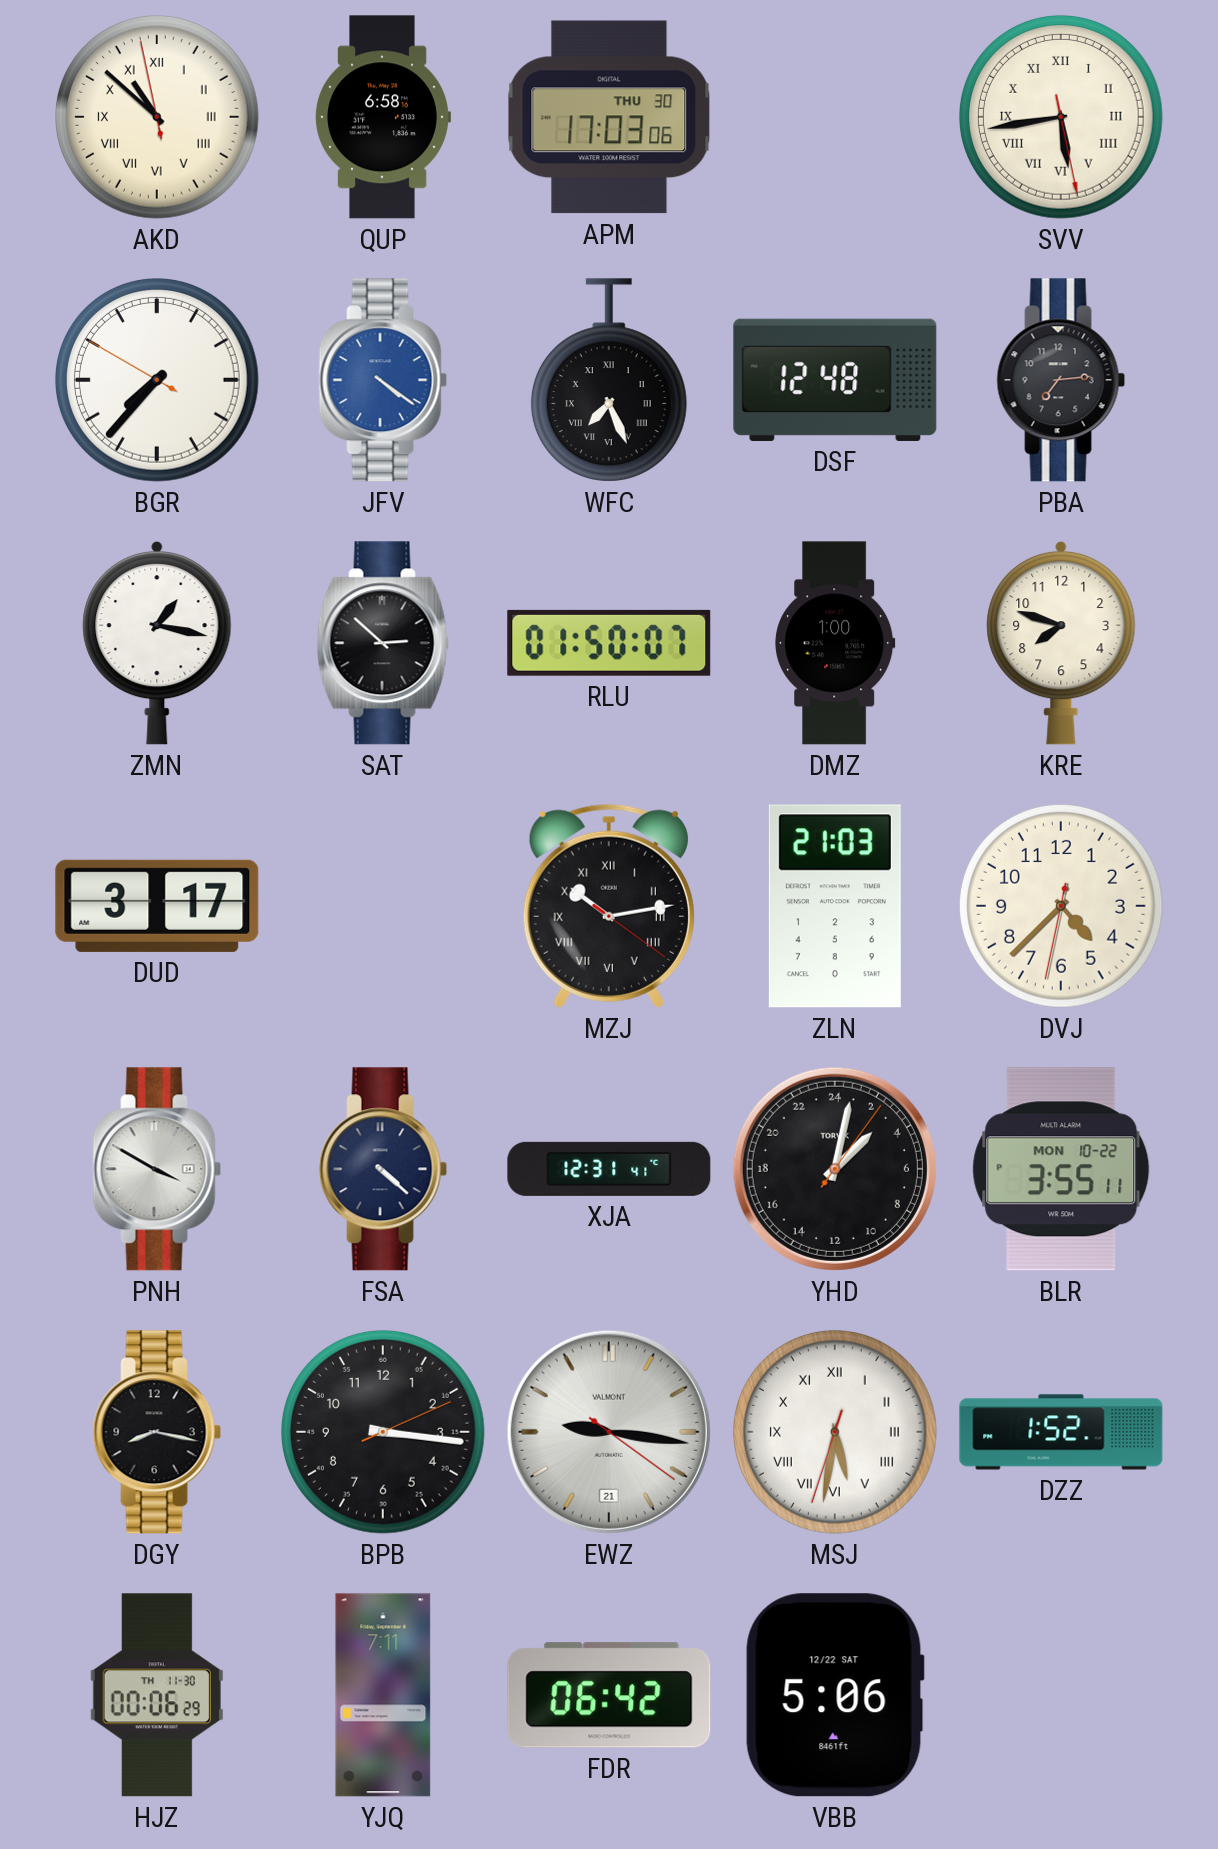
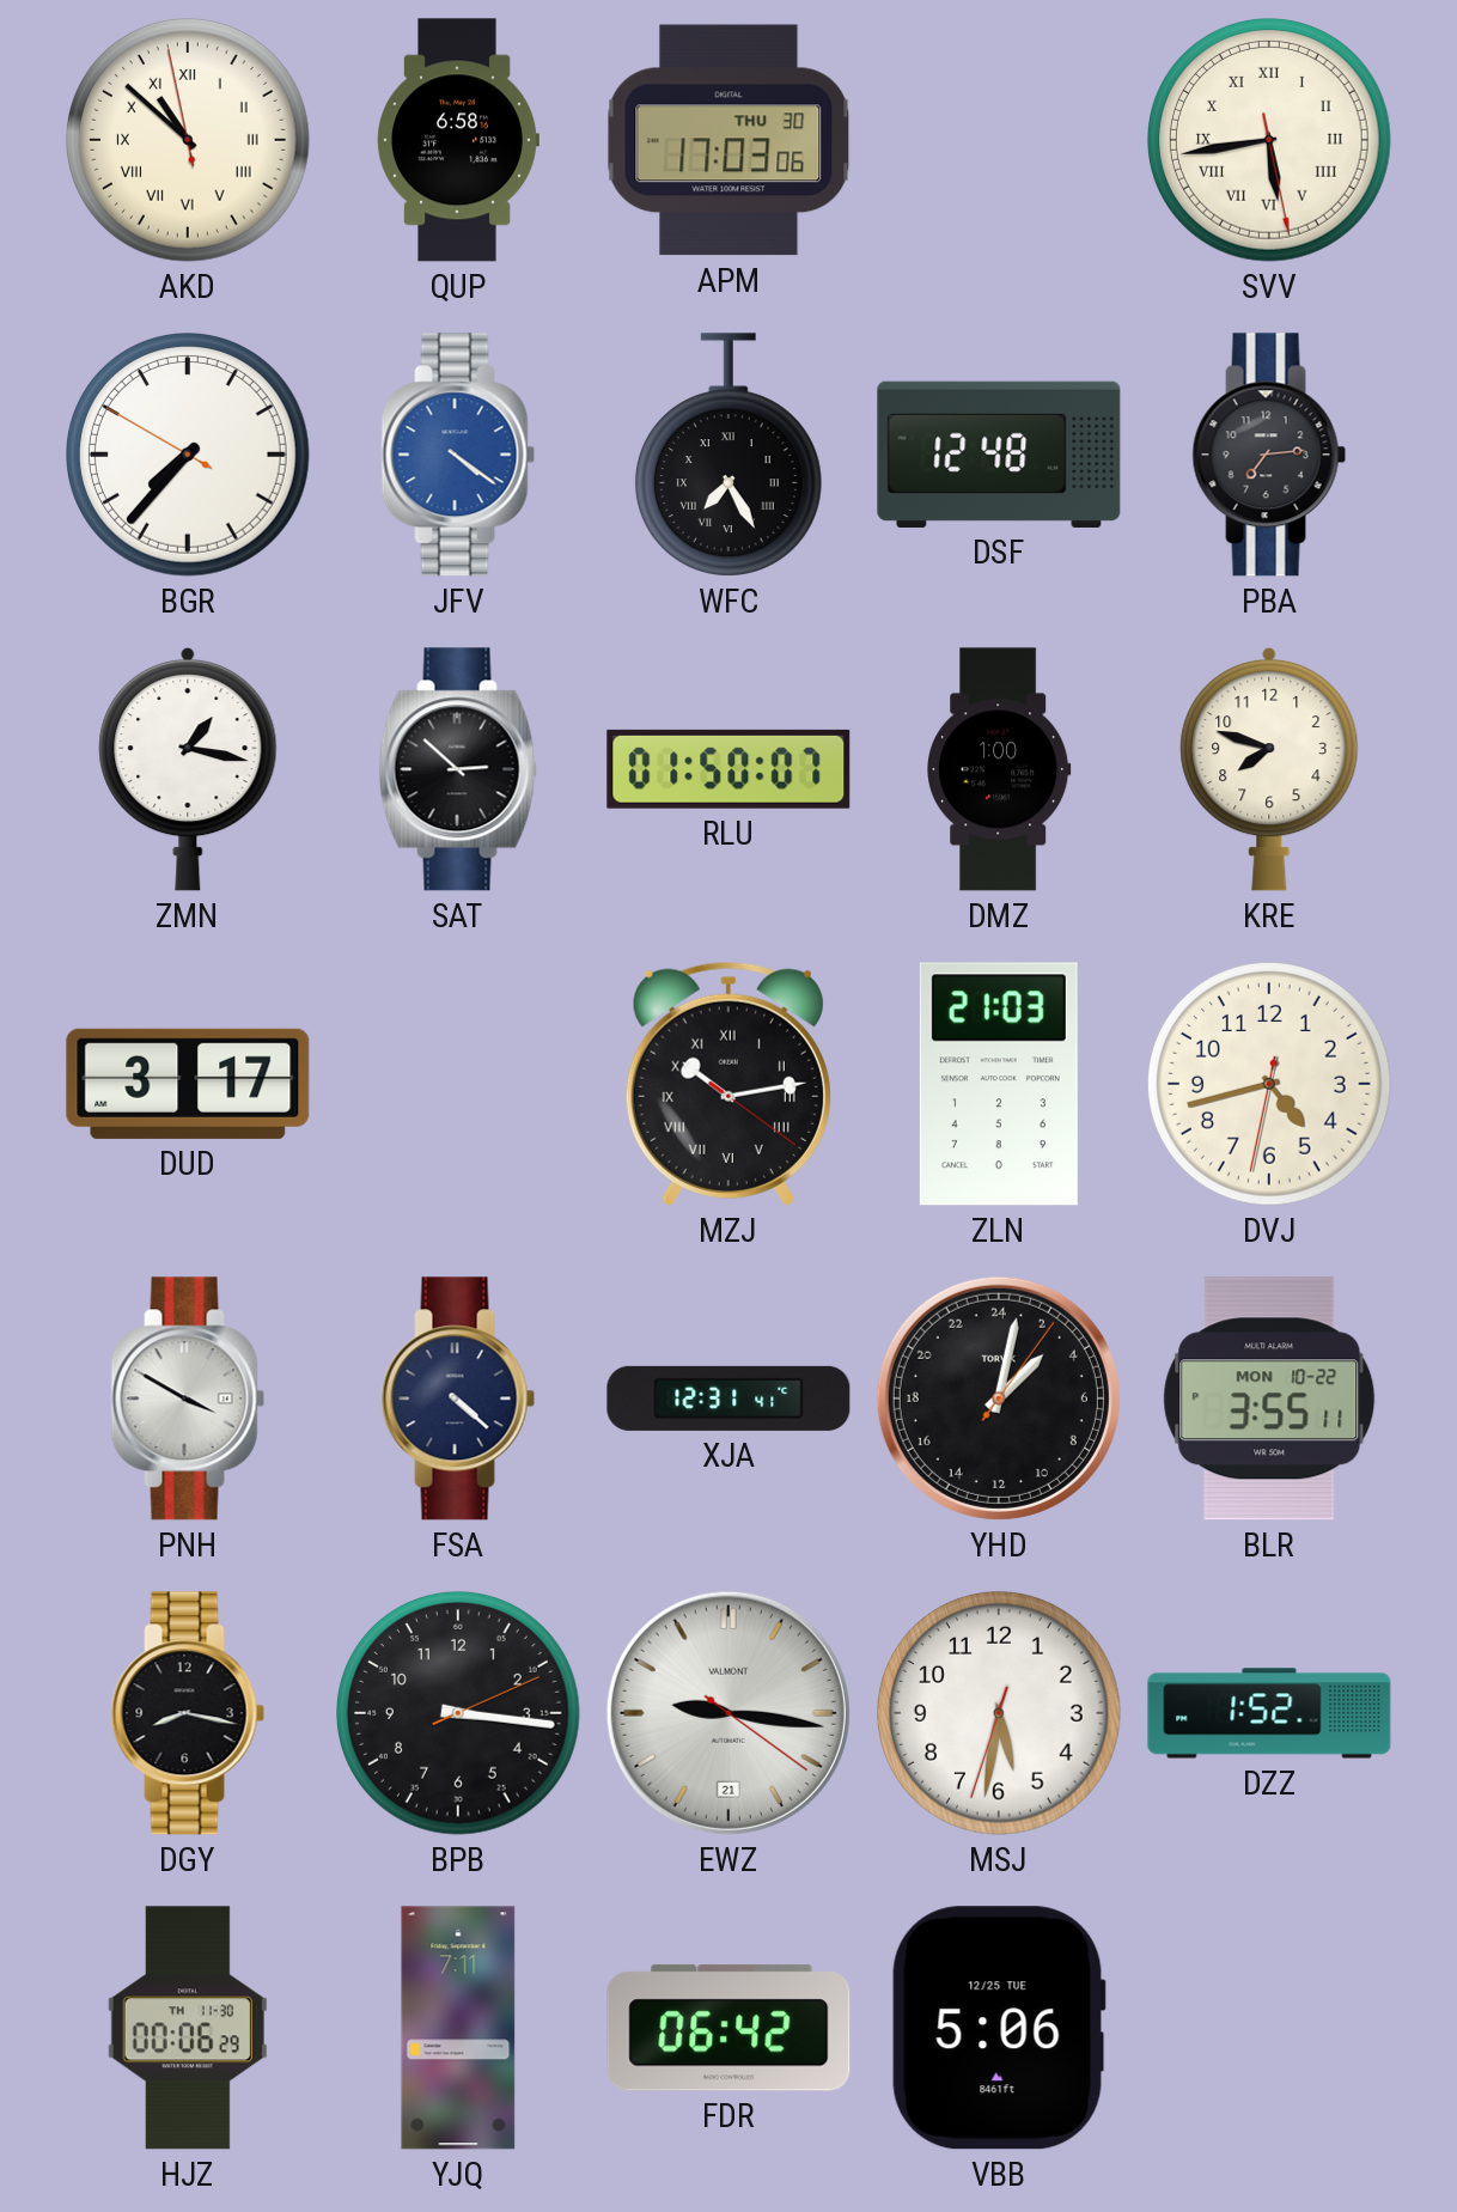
WFC: 7:26 -> 7:25
DVJ: 4:37 -> 4:42
MSJ numerals: Roman -> Arabic
VBB date: 12/22 SAT -> 12/25 TUE
